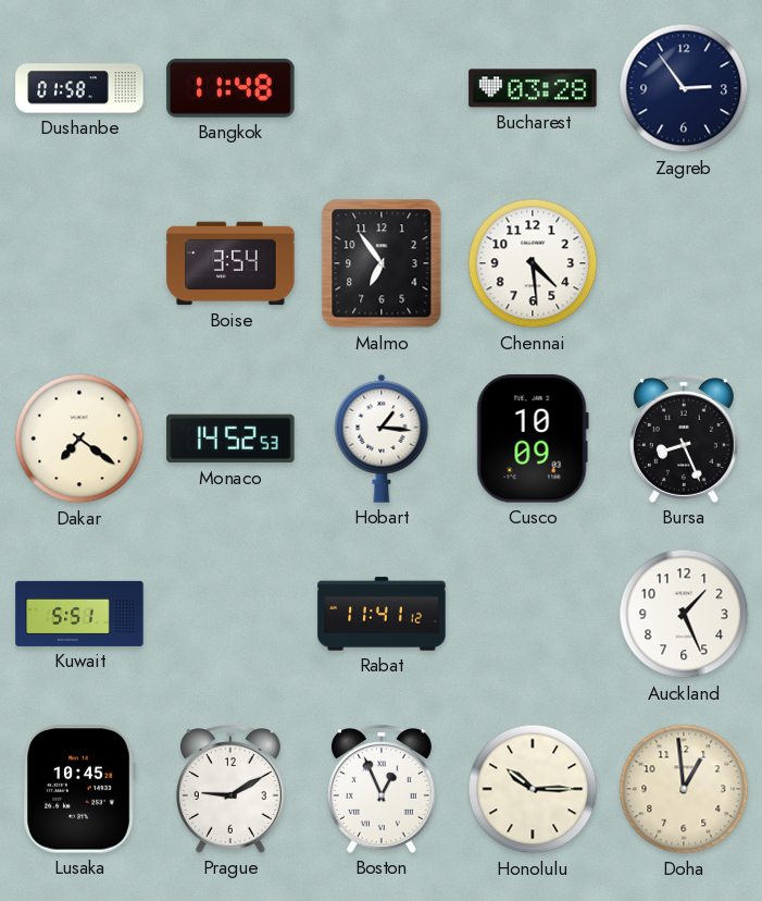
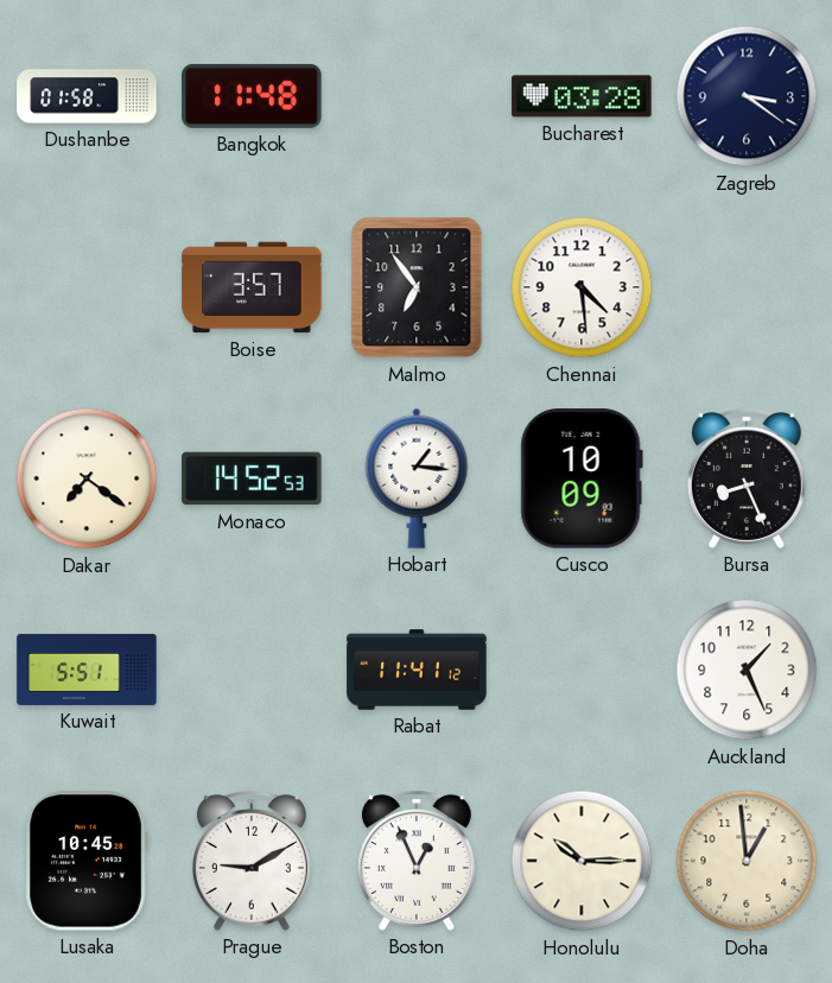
Zagreb: 2:54 -> 3:21
Boise: 3:54 -> 3:57
